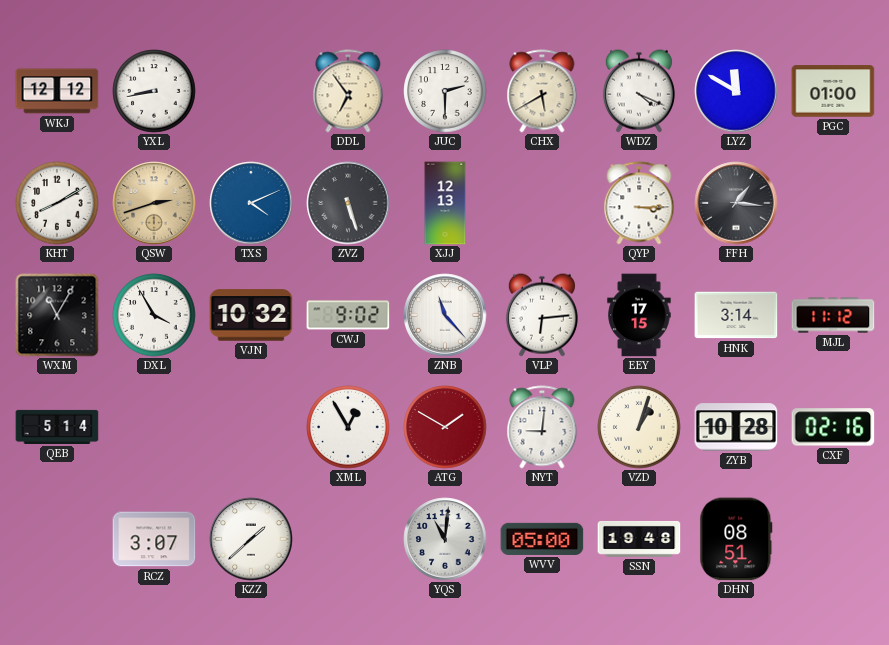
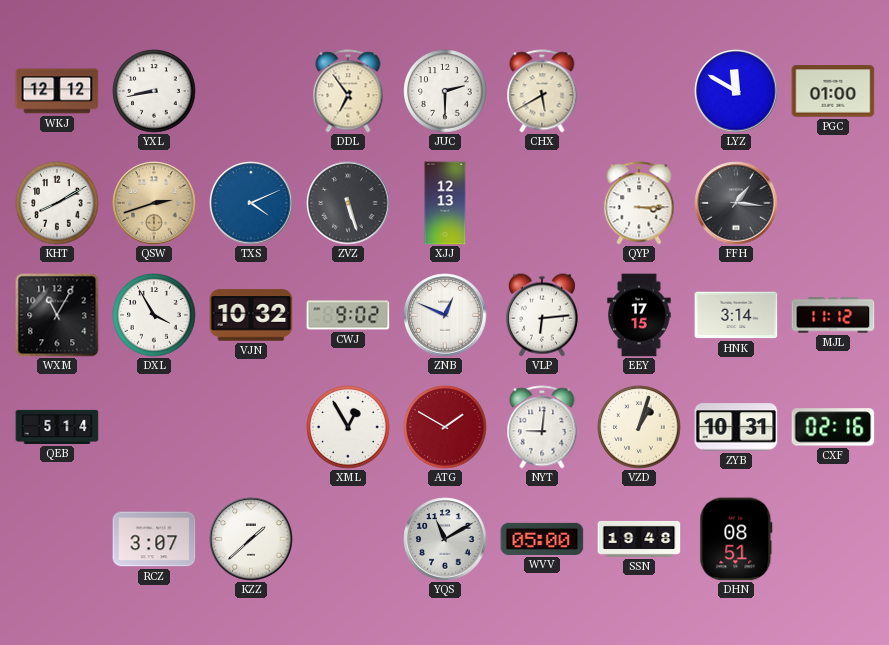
WDZ: 4:19 -> none
ZNB: 11:23 -> 12:49
ZYB: 10:28 -> 10:31
YQS: 11:01 -> 11:10
